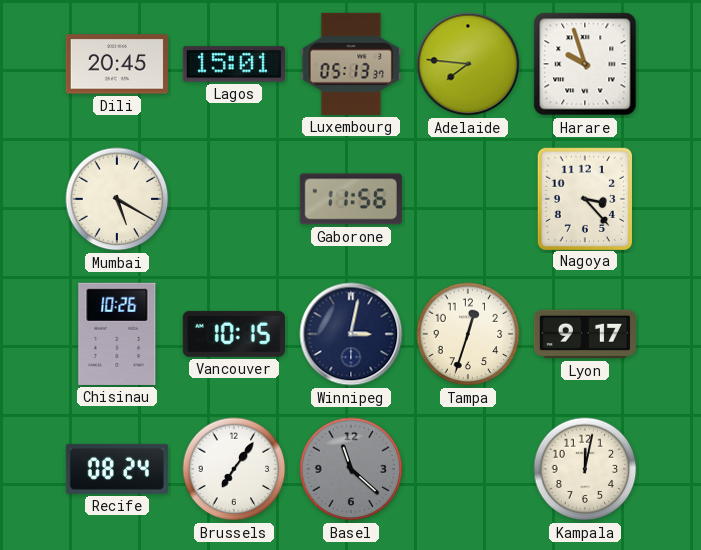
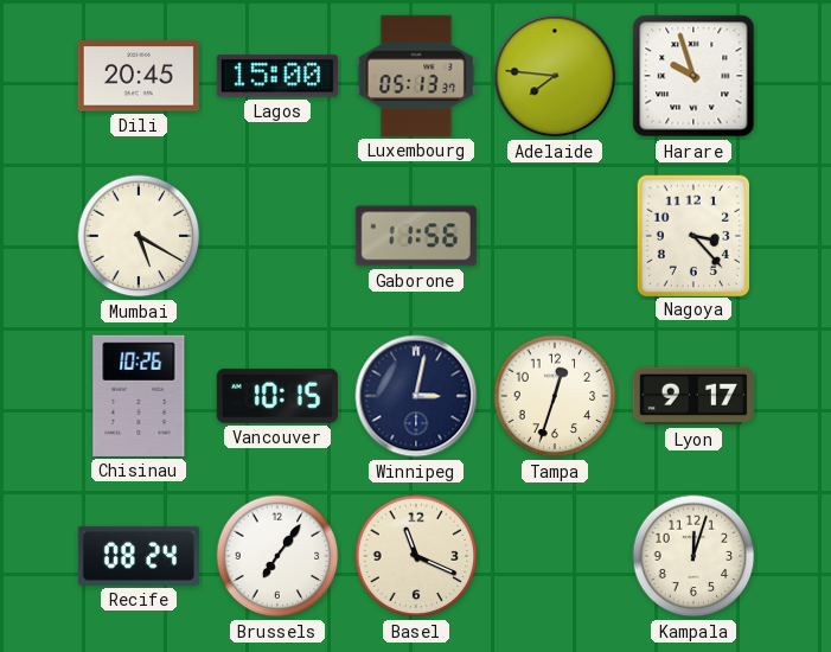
Lagos: 15:01 -> 15:00
Basel: 11:22 -> 11:19
Basel dial: grey -> cream
Kampala: 12:02 -> 12:03
